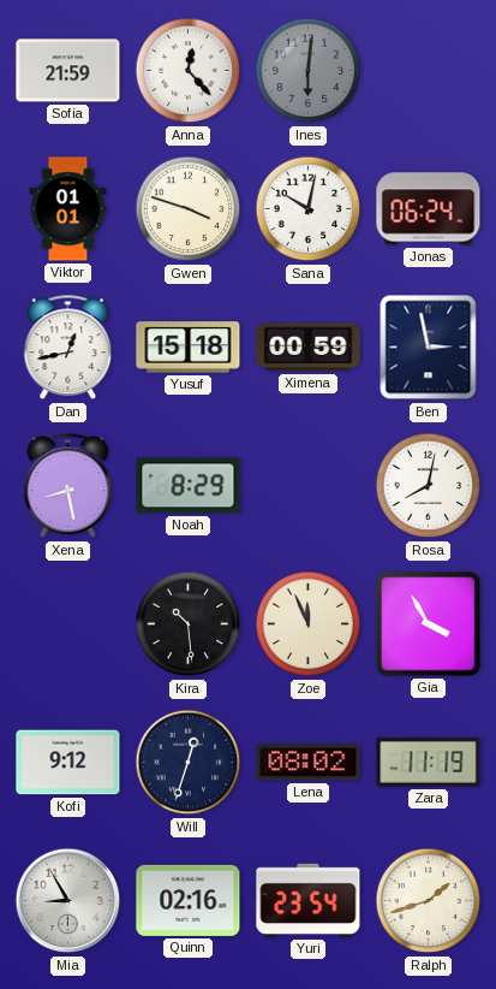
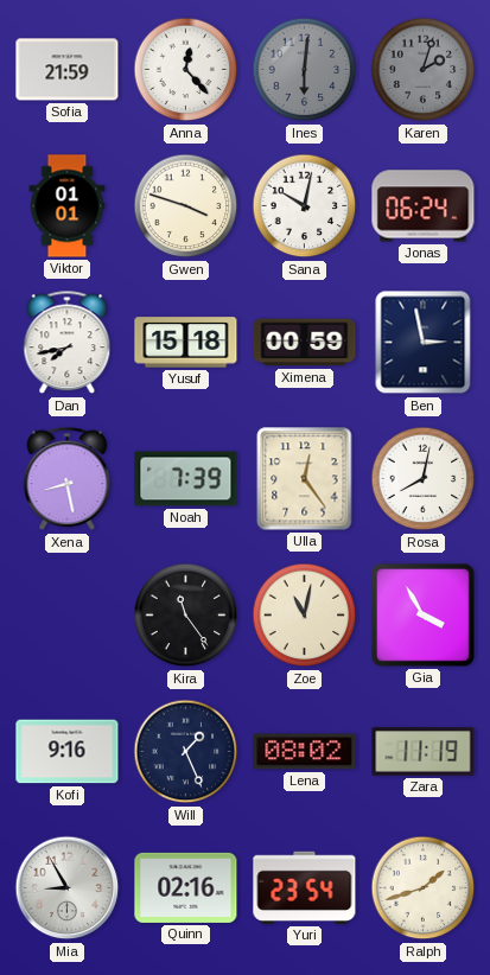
Karen: none -> 2:03
Dan: 12:43 -> 7:43
Noah: 8:29 -> 7:39
Ulla: none -> 12:24
Kira: 10:29 -> 11:24
Zoe: 11:56 -> 11:02
Kofi: 9:12 -> 9:16
Will: 12:33 -> 1:26
